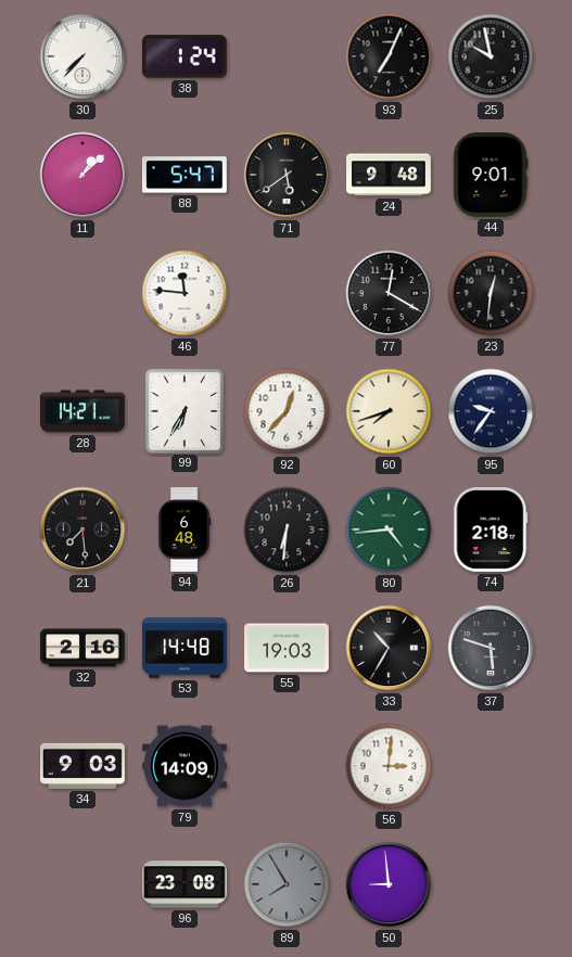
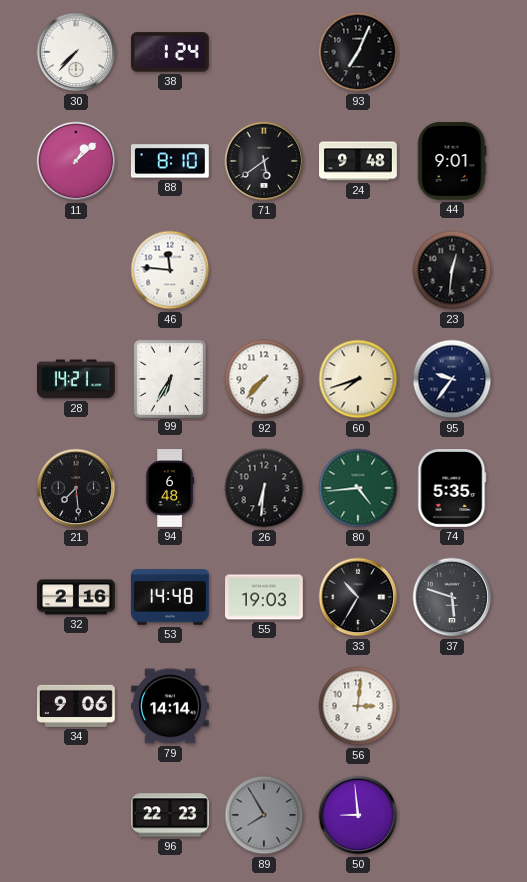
25: 9:58 -> none
88: 5:47 -> 8:10
77: 12:20 -> none
92: 12:37 -> 7:37
74: 2:18 -> 5:35
34: 9:03 -> 9:06
79: 14:09 -> 14:14
96: 23:08 -> 22:23
